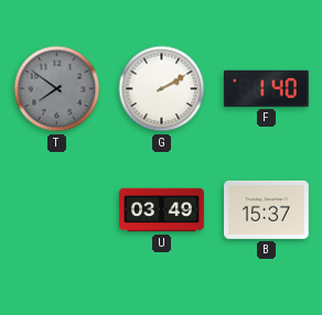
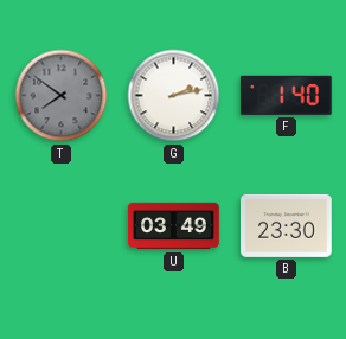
G: 2:10 -> 2:13
B: 15:37 -> 23:30
